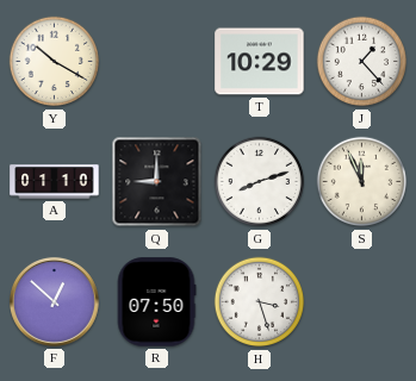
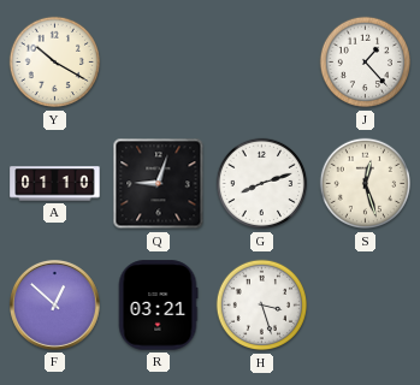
T: 10:29 -> none
Q: 9:00 -> 9:03
S: 11:56 -> 12:27
R: 07:50 -> 03:21
